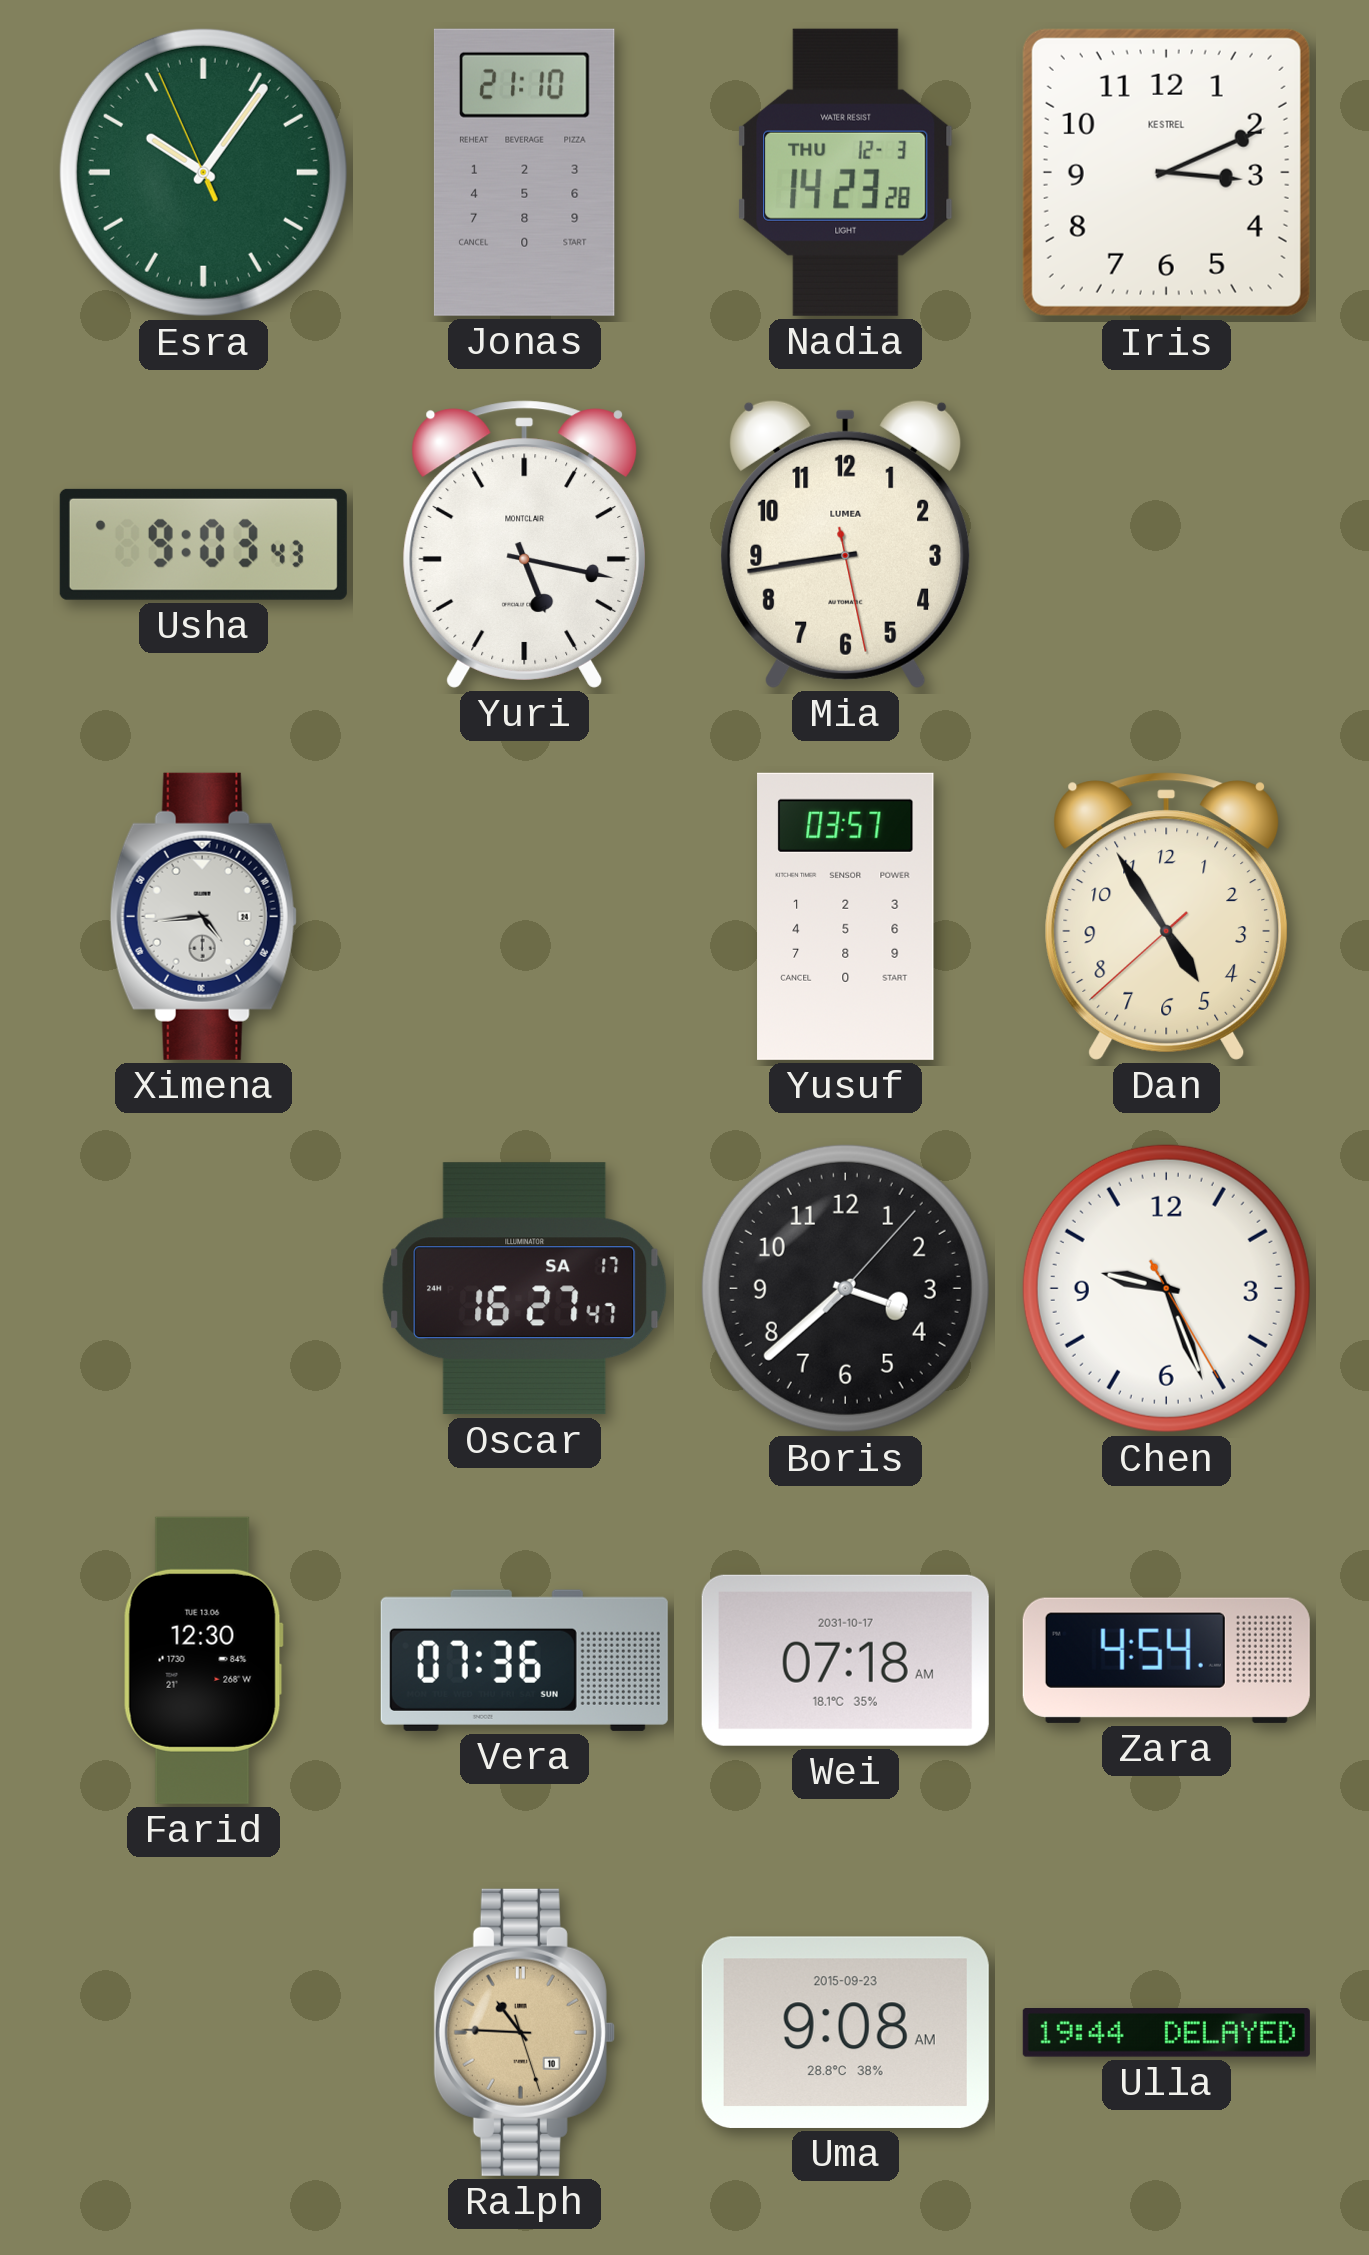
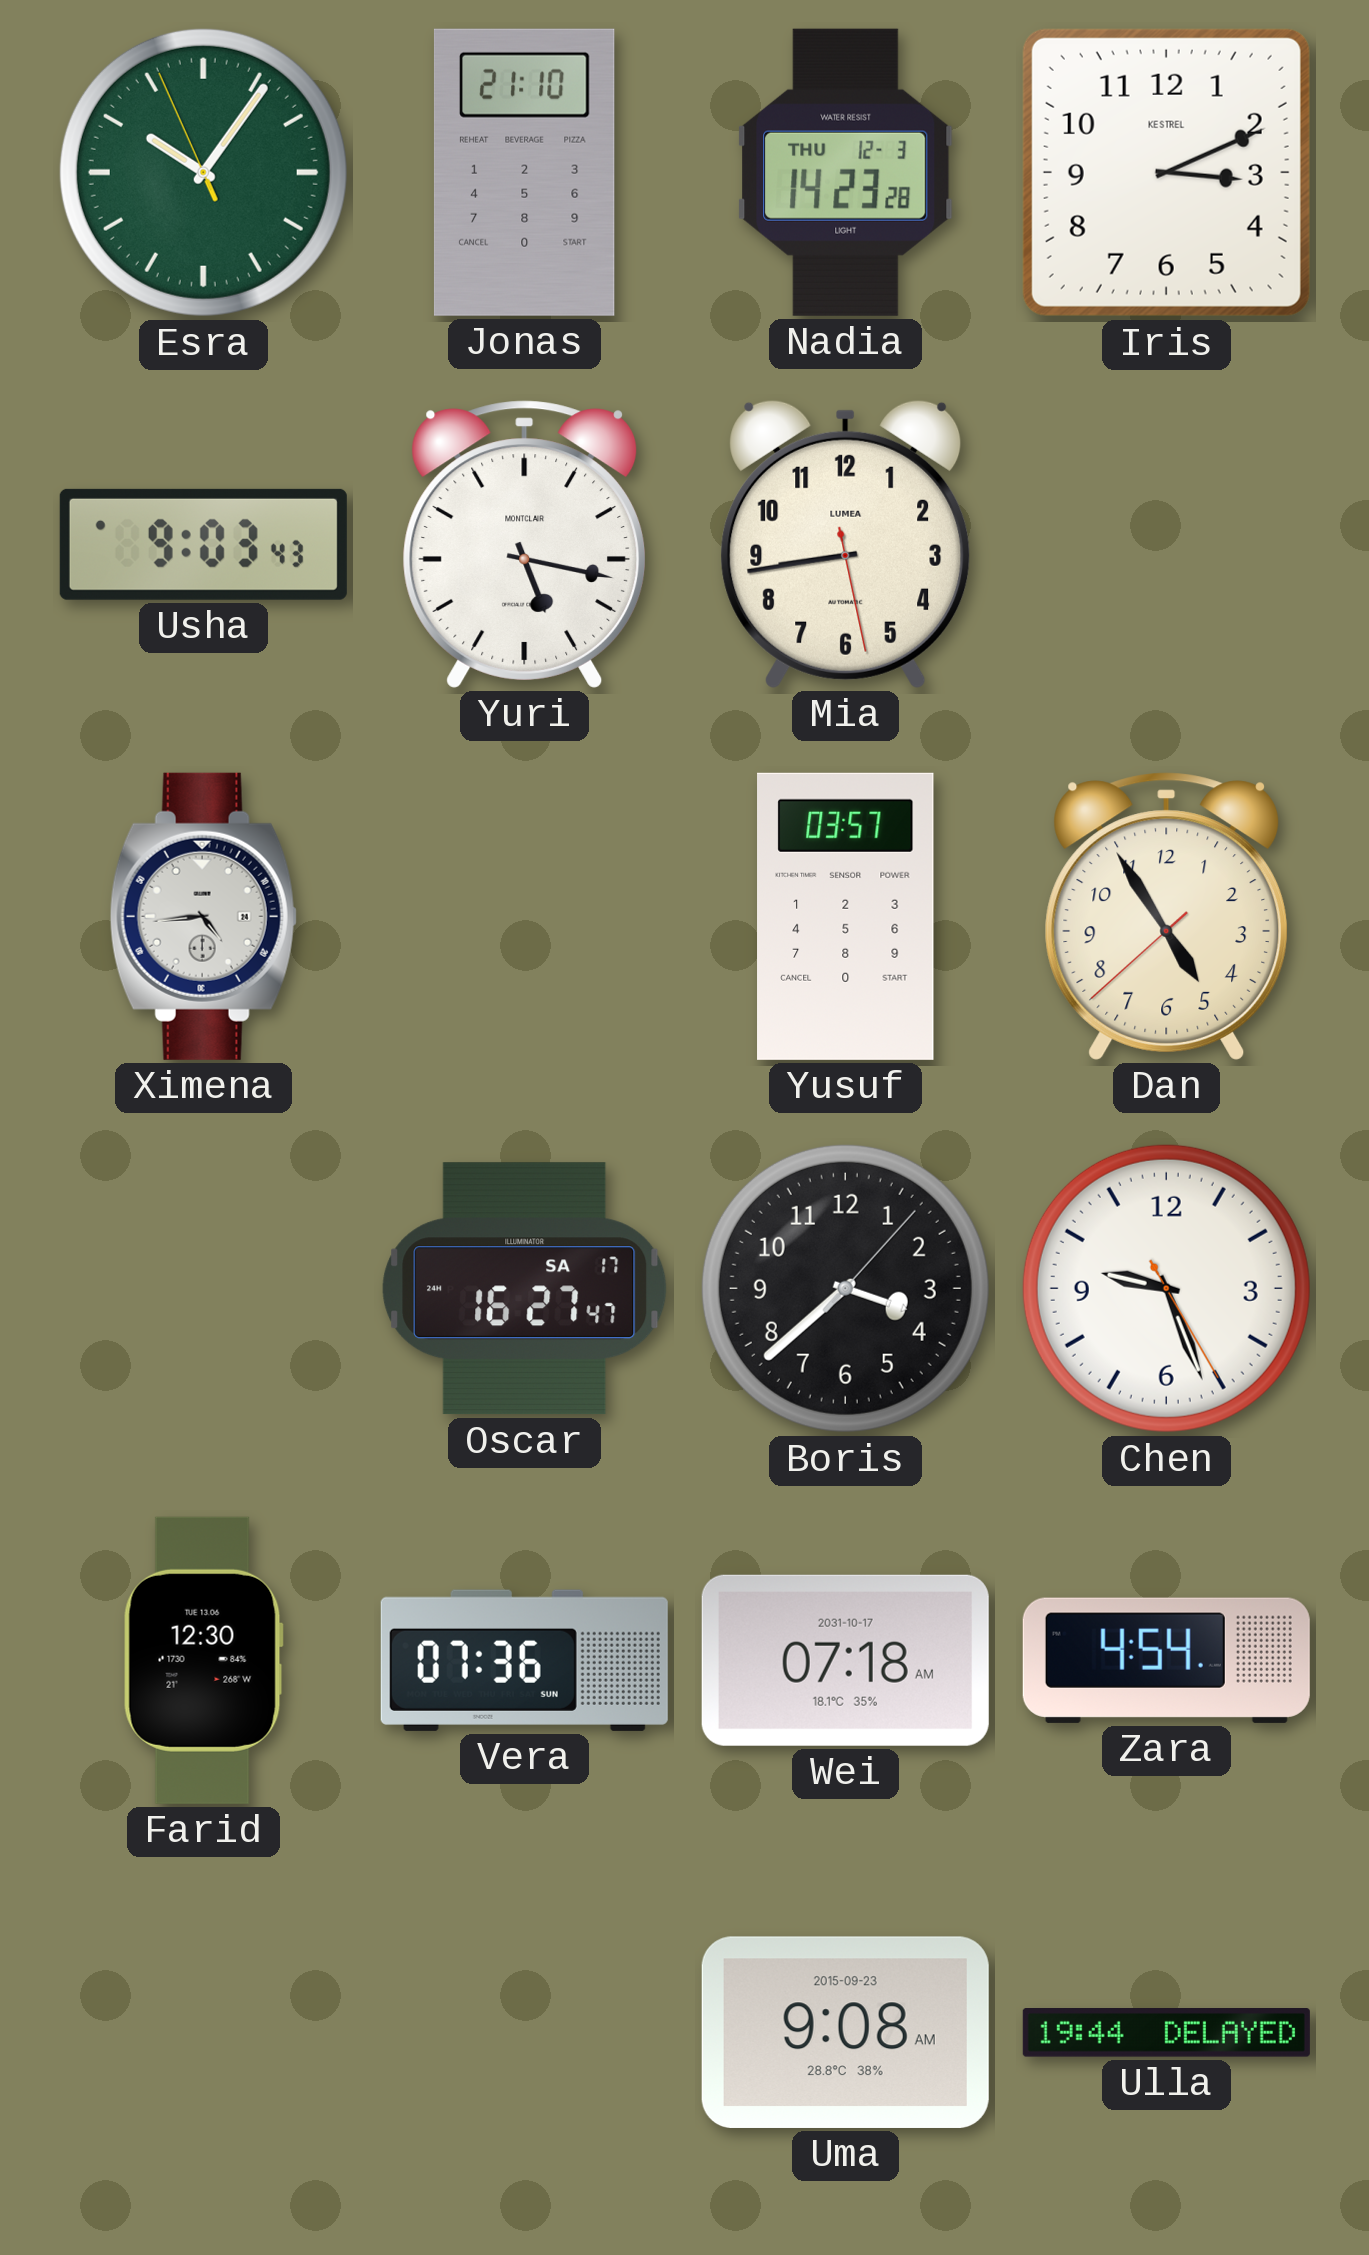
Ralph: 10:45 -> none
